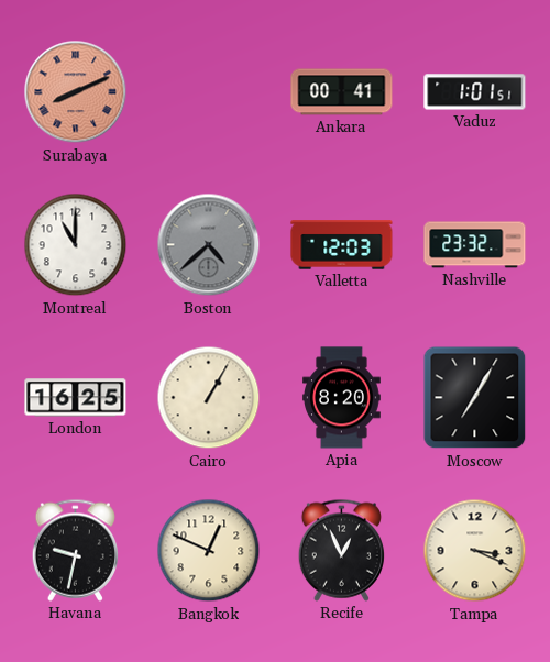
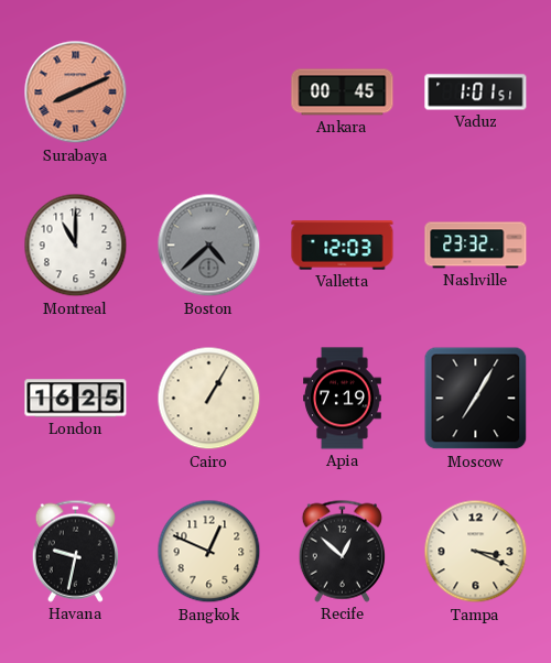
Ankara: 00:41 -> 00:45
Apia: 8:20 -> 7:19
Recife: 12:56 -> 12:52
